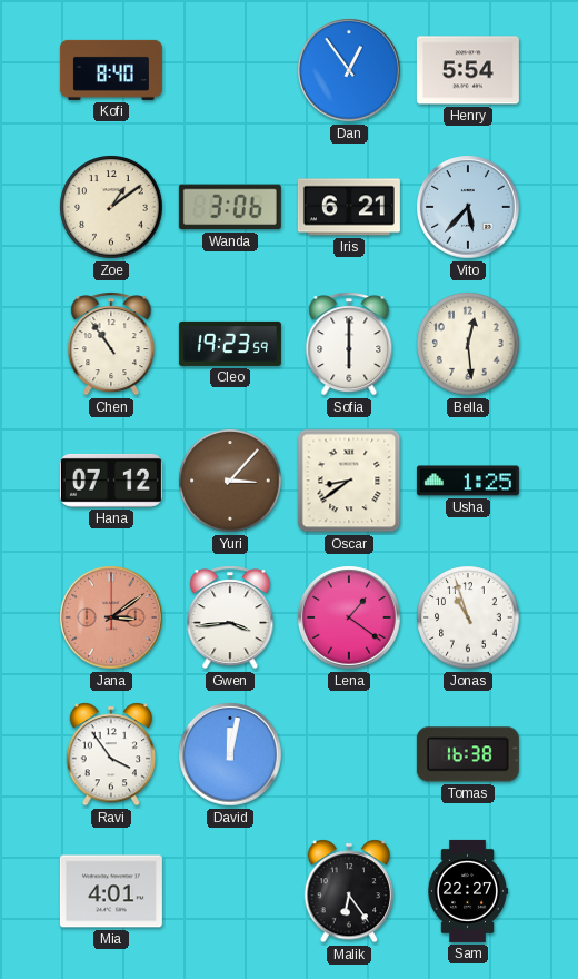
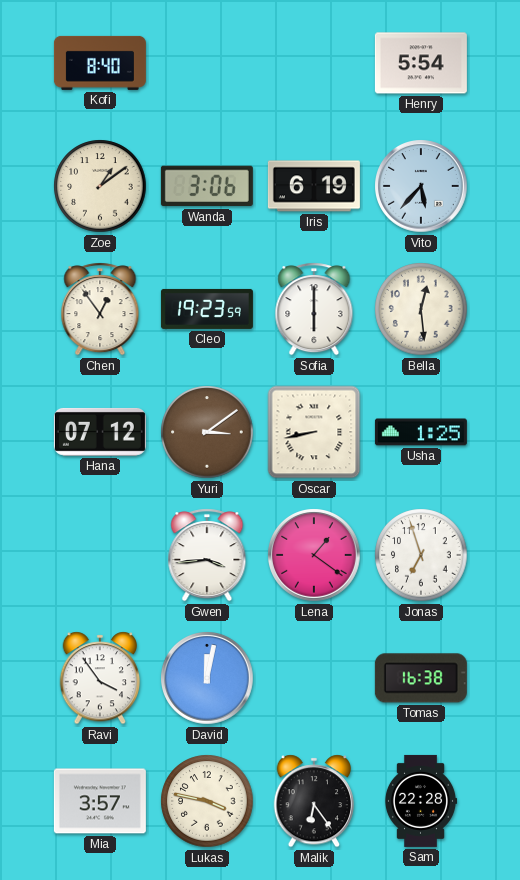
Dan: 12:54 -> none
Iris: 6:21 -> 6:19
Chen: 10:54 -> 12:54
Yuri: 3:07 -> 3:09
Oscar: 8:39 -> 8:43
Jana: 3:09 -> none
Jonas: 10:57 -> 6:57
Mia: 4:01 -> 3:57
Lukas: none -> 3:47
Sam: 22:27 -> 22:28
